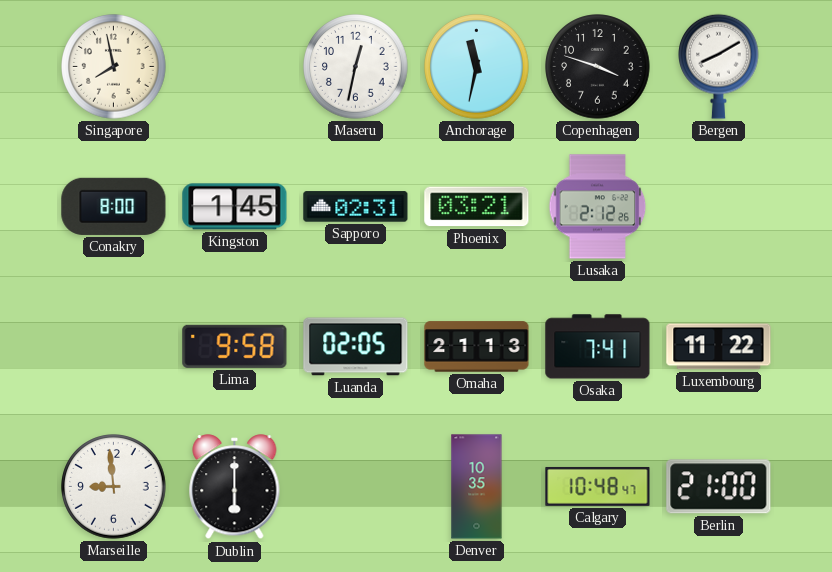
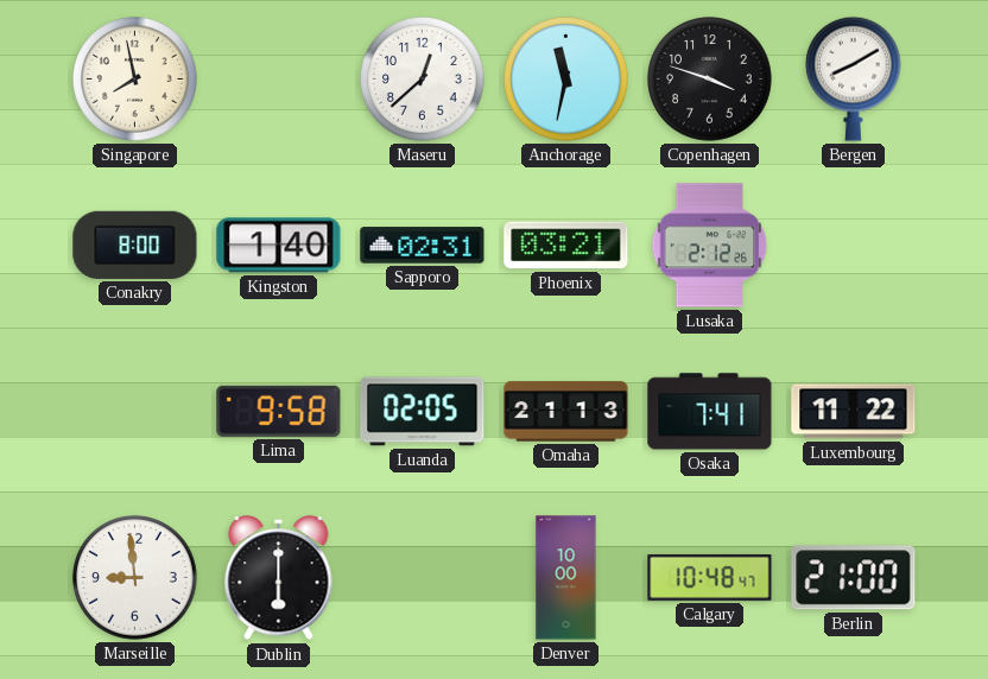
Maseru: 12:32 -> 12:38
Kingston: 1:45 -> 1:40
Denver: 10:35 -> 10:00
